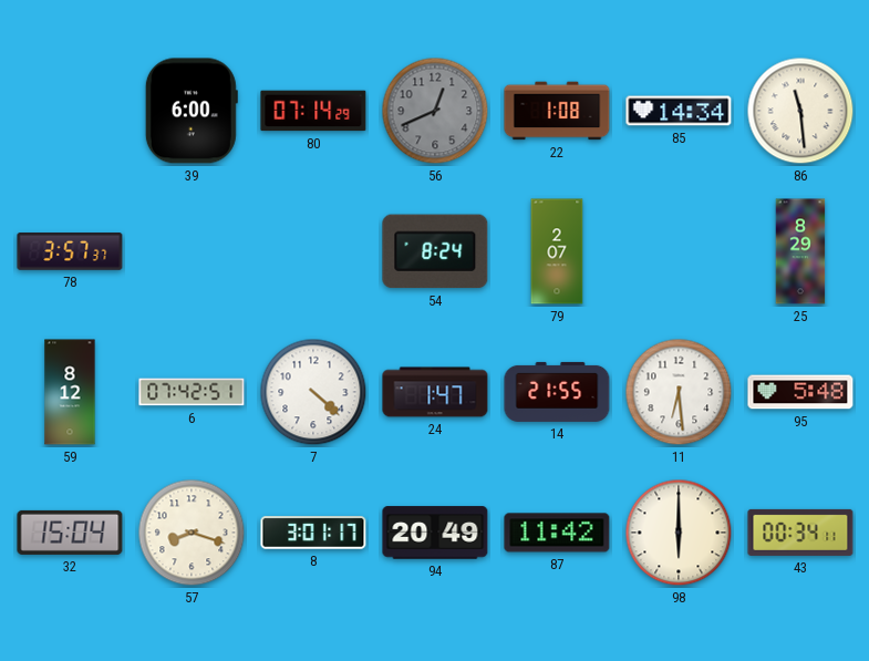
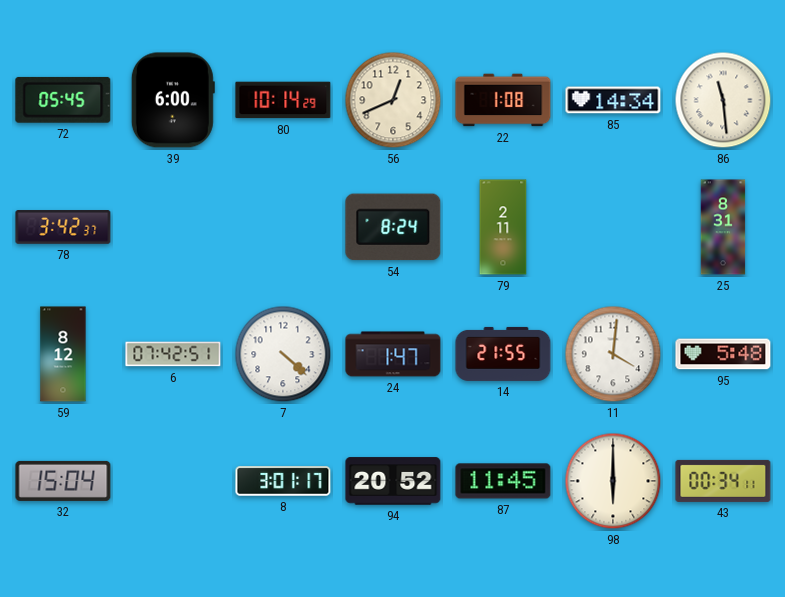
72: none -> 05:45
80: 07:14 -> 10:14
56 dial: grey -> cream
78: 3:57 -> 3:42
79: 2:07 -> 2:11
25: 8:29 -> 8:31
11: 6:29 -> 4:01
57: 8:18 -> none
94: 20:49 -> 20:52
87: 11:42 -> 11:45
